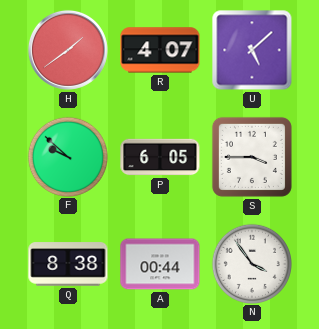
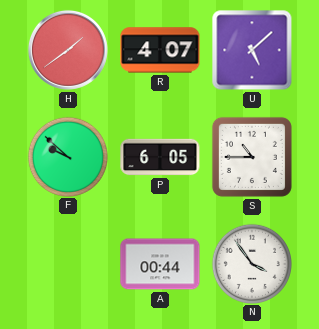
S: 3:45 -> 10:45
Q: 8:38 -> none
